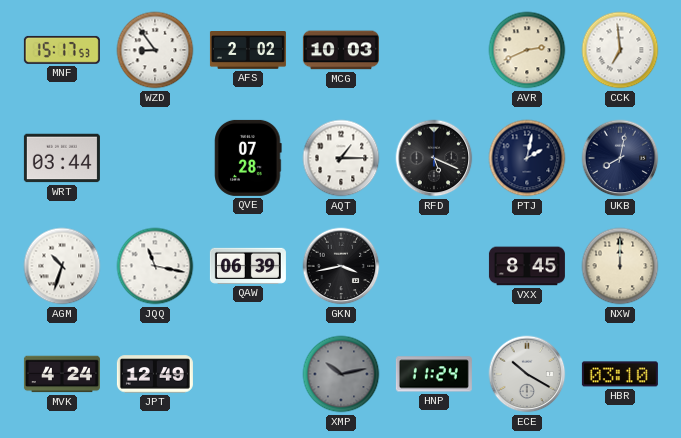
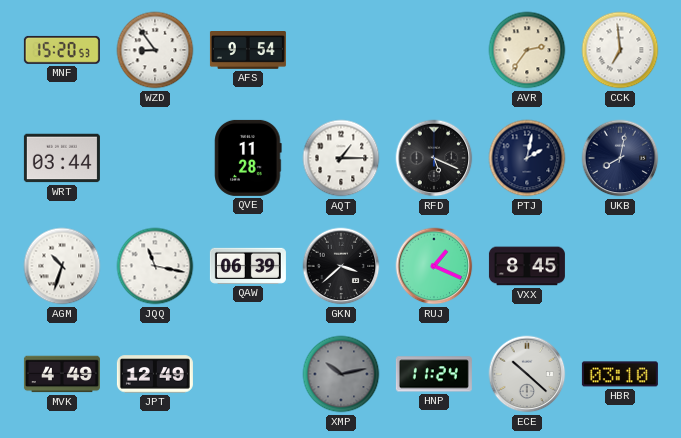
MNF: 15:17 -> 15:20
AFS: 2:02 -> 9:54
MCG: 10:03 -> none
AVR: 2:41 -> 2:36
QVE: 07:28 -> 11:28
GKN: 3:43 -> 3:38
RUJ: none -> 1:19
NXW: 12:00 -> none
MVK: 4:24 -> 4:49
ECE: 10:20 -> 10:22
